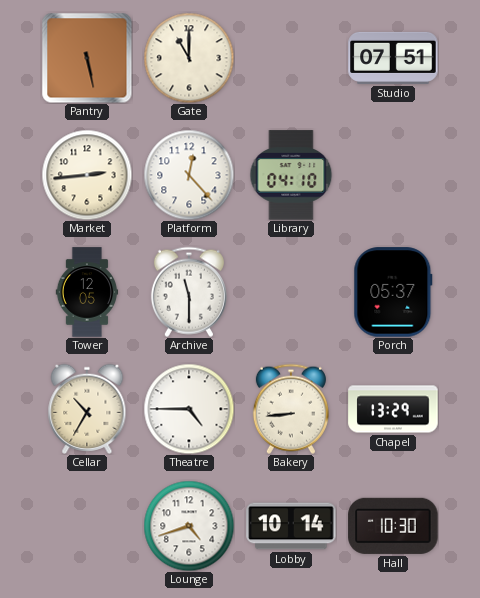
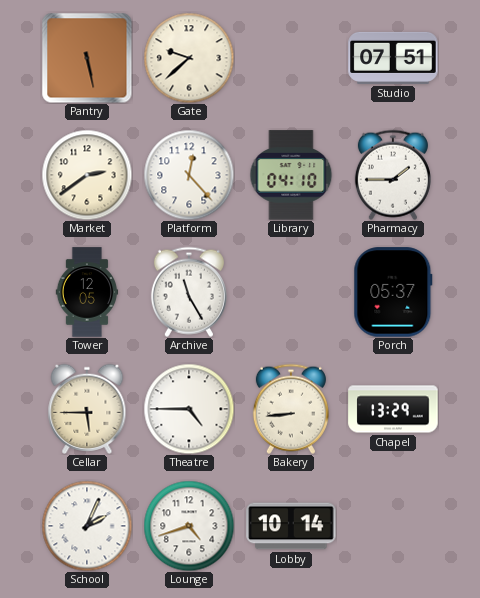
Gate: 11:00 -> 9:38
Market: 2:44 -> 2:39
Pharmacy: none -> 1:45
Archive: 11:30 -> 11:25
Cellar: 10:35 -> 5:45
School: none -> 2:04
Hall: 10:30 -> none
